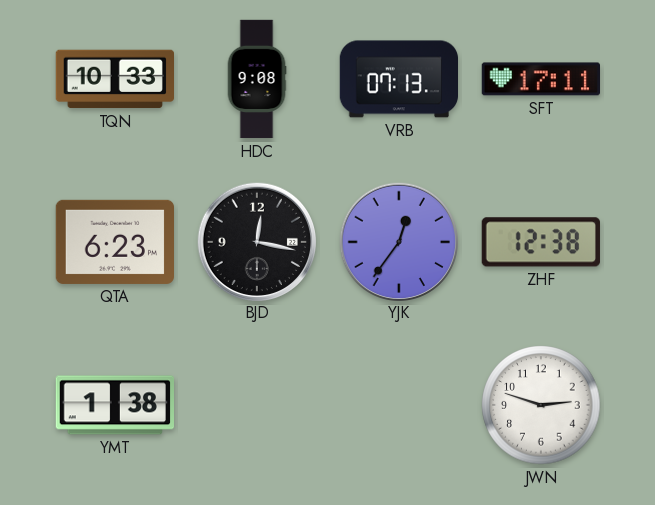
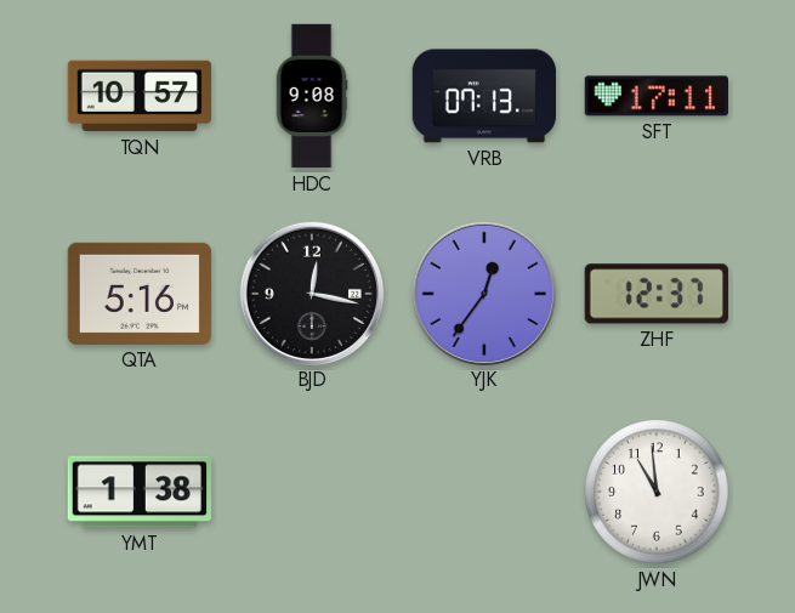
TQN: 10:33 -> 10:57
QTA: 6:23 -> 5:16
ZHF: 12:38 -> 12:37
JWN: 2:48 -> 10:59
